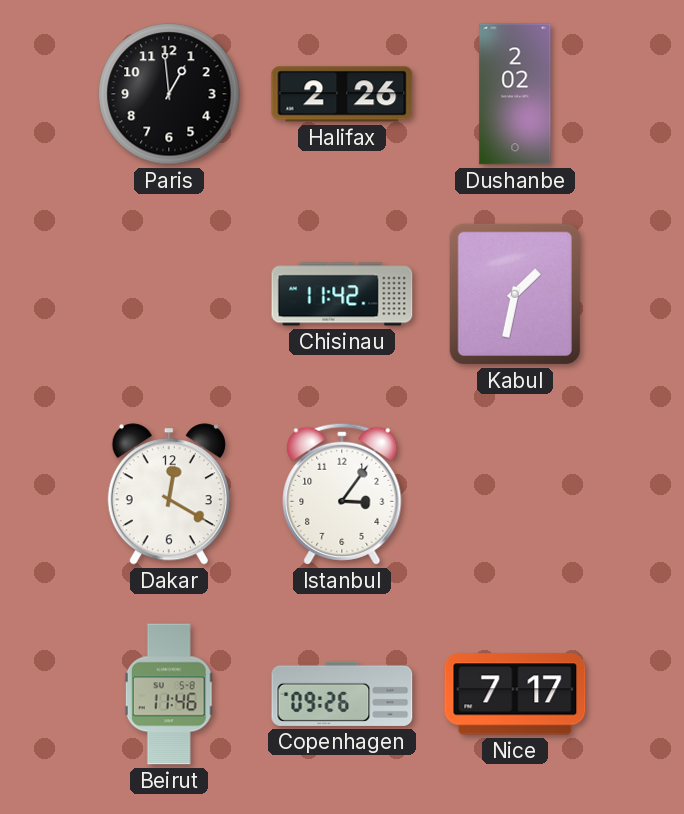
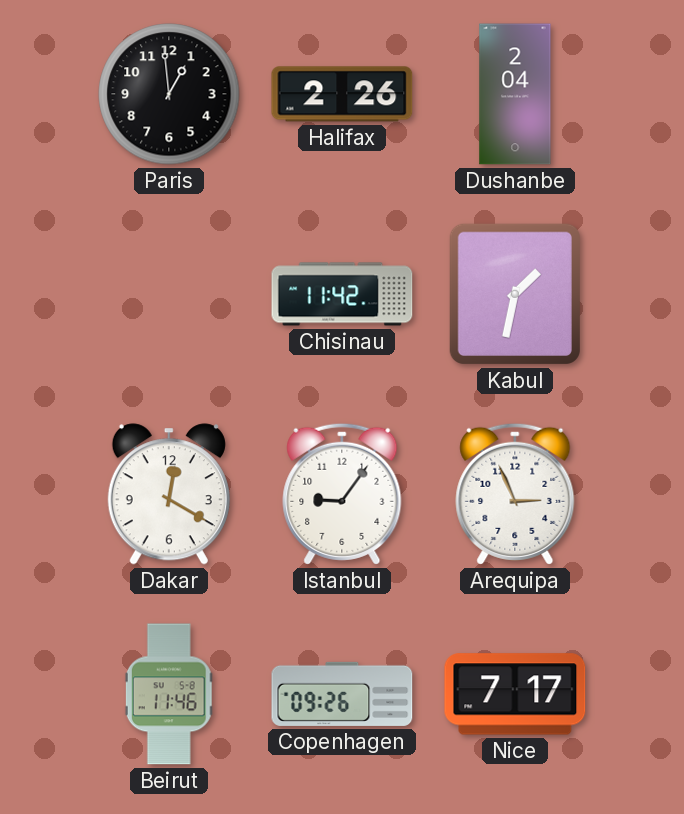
Dushanbe: 2:02 -> 2:04
Istanbul: 3:06 -> 9:06
Arequipa: none -> 2:56
